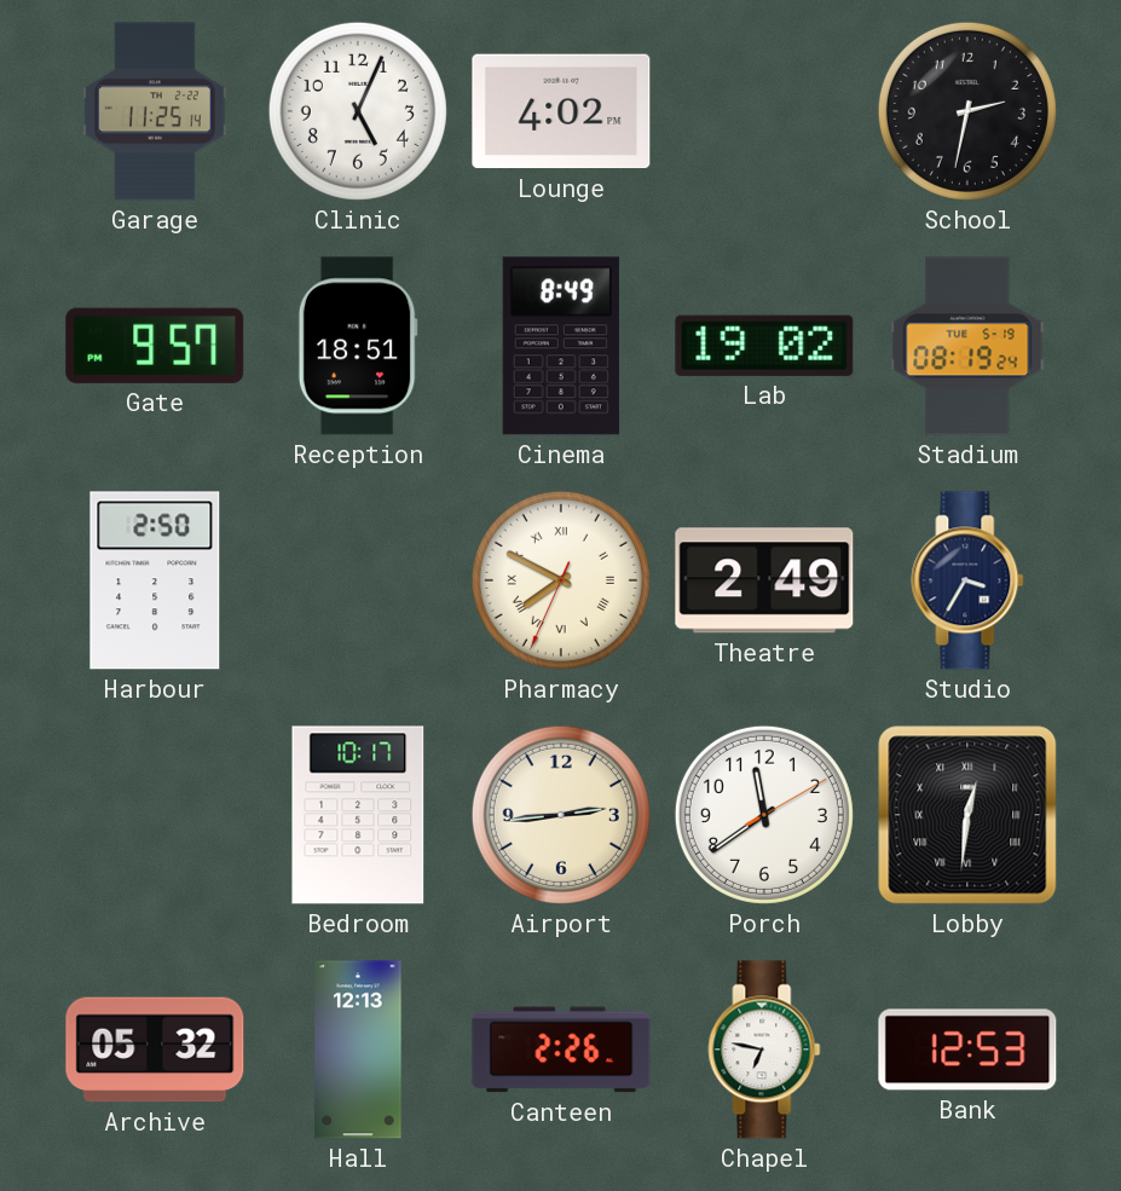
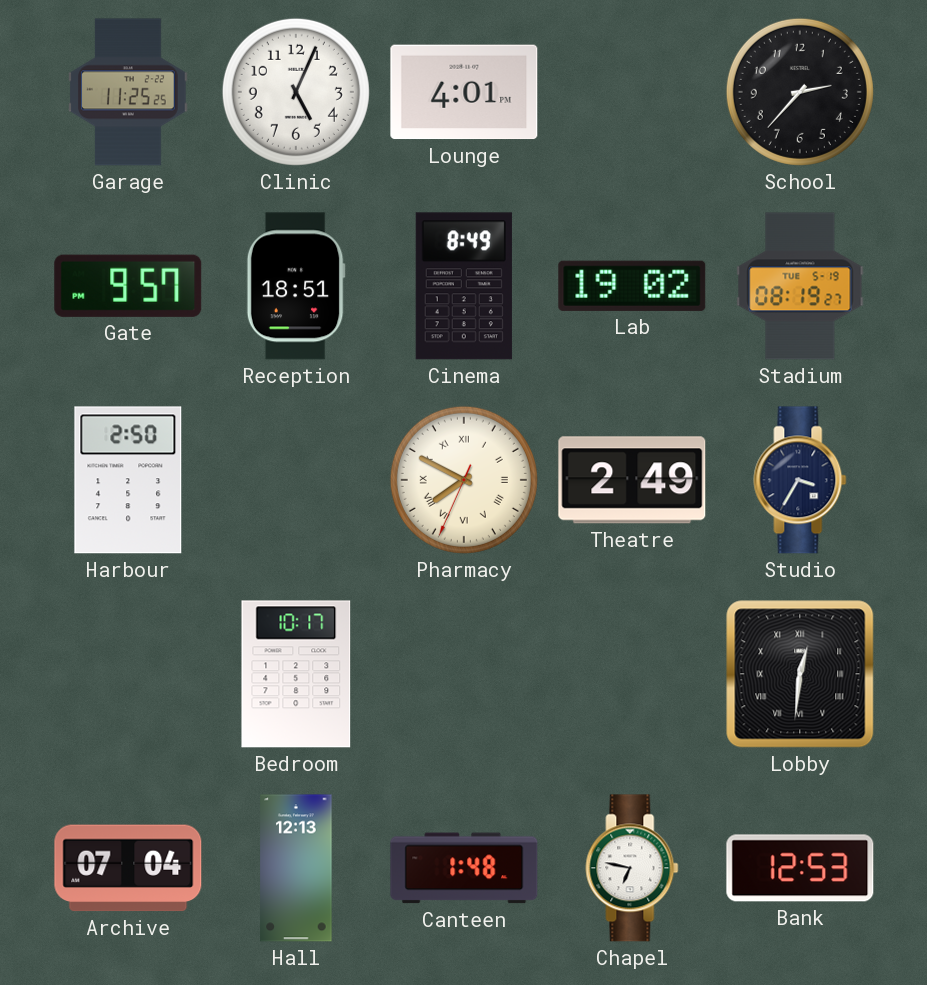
Garage: 11:25:14 -> 11:25:25
Lounge: 4:02 -> 4:01
School: 2:32 -> 2:37
Stadium: 08:19:24 -> 08:19:27
Airport: 2:44 -> none
Porch: 11:39 -> none
Archive: 05:32 -> 07:04
Canteen: 2:26 -> 1:48
